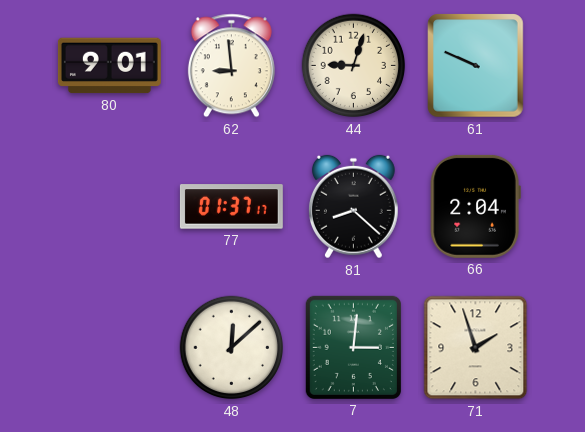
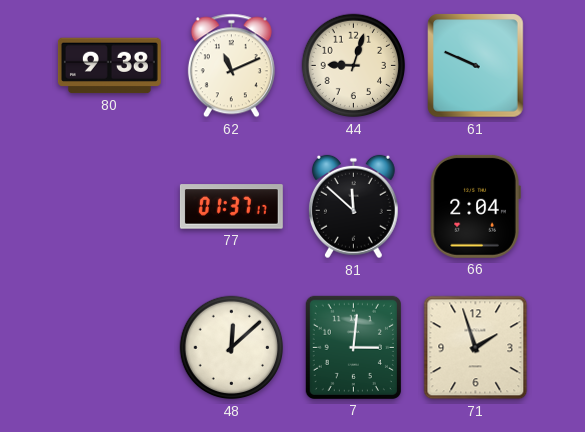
80: 9:01 -> 9:38
62: 8:59 -> 11:11
81: 8:22 -> 11:52
